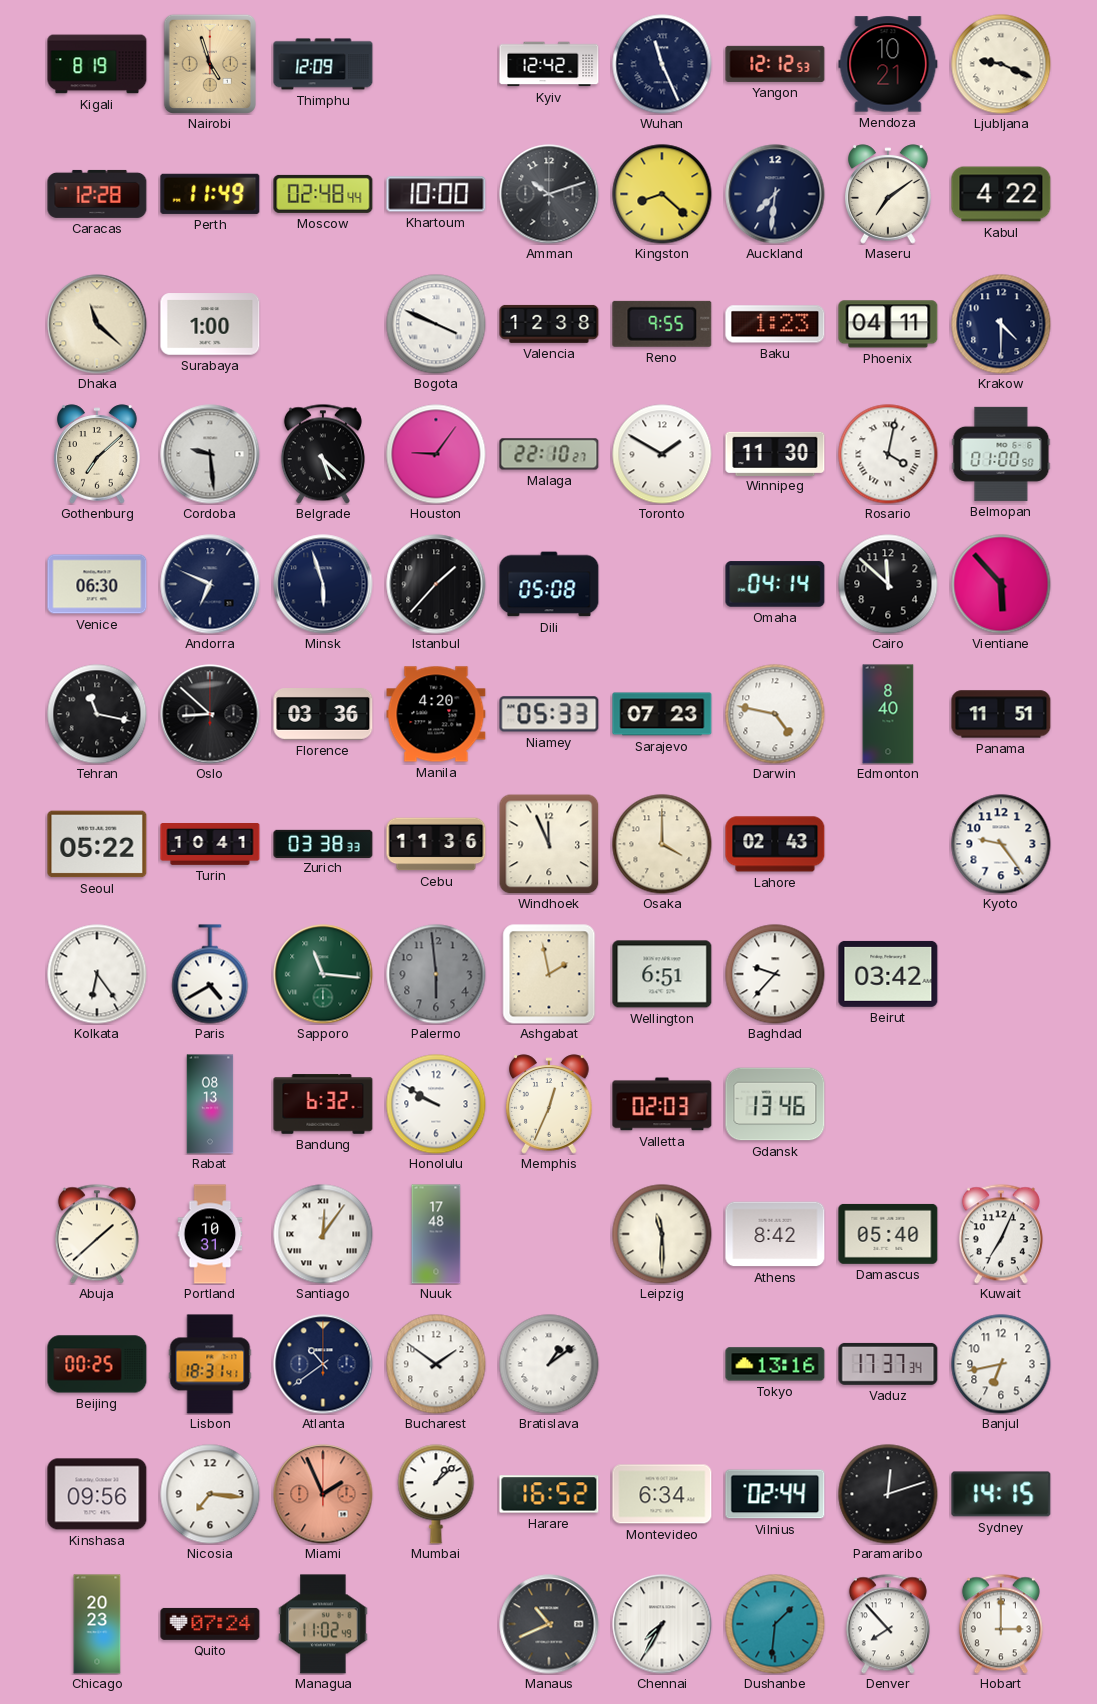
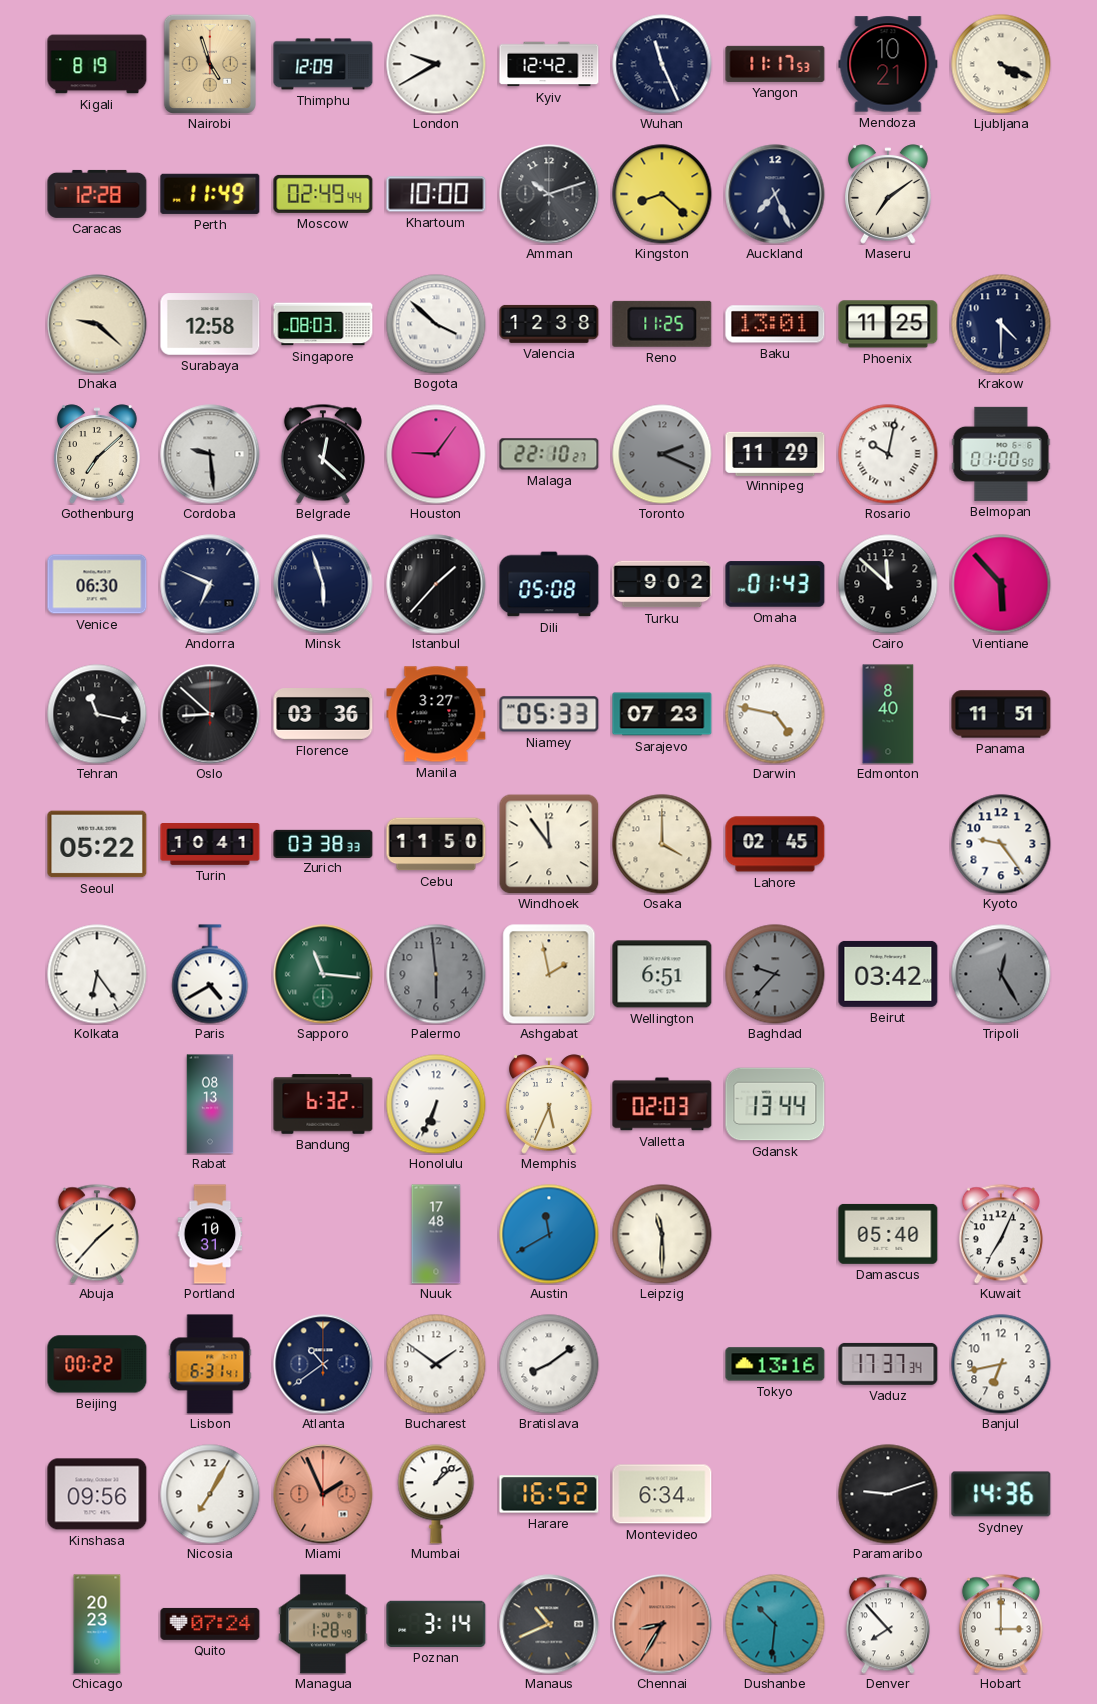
London: none -> 9:40
Yangon: 12:12 -> 11:17
Ljubljana: 9:19 -> 4:19
Moscow: 02:48 -> 02:49
Auckland: 7:31 -> 7:26
Kabul: 4:22 -> none
Dhaka: 11:22 -> 9:22
Surabaya: 1:00 -> 12:58
Singapore: none -> 08:03
Bogota: 3:49 -> 3:52
Reno: 9:55 -> 11:25
Baku: 1:23 -> 13:01
Phoenix: 04:11 -> 11:25
Belgrade: 5:22 -> 12:22
Toronto: 1:50 -> 2:19
Toronto dial: white -> grey
Winnipeg: 11:30 -> 11:29
Rosario: 4:02 -> 10:02
Turku: none -> 9:02
Omaha: 04:14 -> 01:43
Manila: 4:20 -> 3:27
Cebu: 11:36 -> 11:50
Windhoek: 11:56 -> 11:54
Lahore: 02:43 -> 02:45
Baghdad dial: white -> grey
Tripoli: none -> 12:25
Honolulu: 9:50 -> 6:34
Memphis: 12:34 -> 5:34
Gdansk: 13:46 -> 13:44
Abuja: 1:38 -> 1:37
Santiago: 12:06 -> none
Austin: none -> 11:40
Athens: 8:42 -> none
Beijing: 00:25 -> 00:22
Lisbon: 18:31 -> 6:31
Bratislava: 1:09 -> 8:09
Nicosia: 7:16 -> 7:05
Vilnius: 02:44 -> none
Paramaribo: 12:12 -> 9:12
Sydney: 14:15 -> 14:36
Managua: 11:02 -> 1:28
Poznan: none -> 3:14
Chennai: 7:35 -> 8:35
Chennai dial: white -> salmon
Dushanbe: 1:31 -> 10:31
